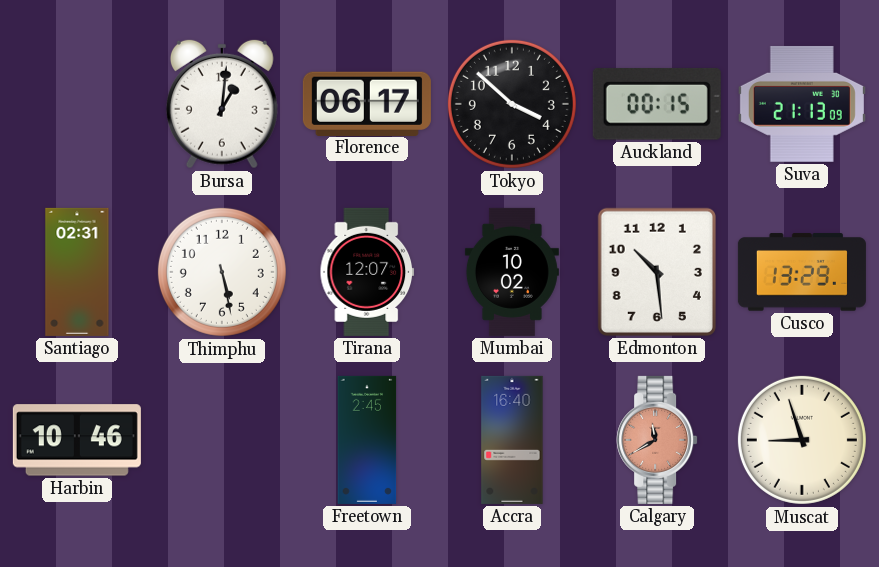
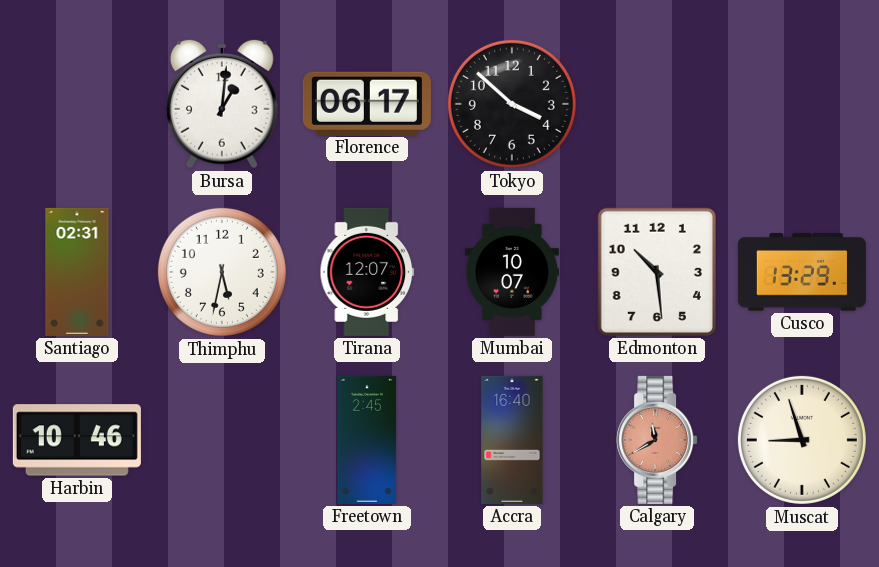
Auckland: 00:15 -> none
Suva: 21:13 -> none
Thimphu: 5:28 -> 5:32
Mumbai: 10:02 -> 10:07
